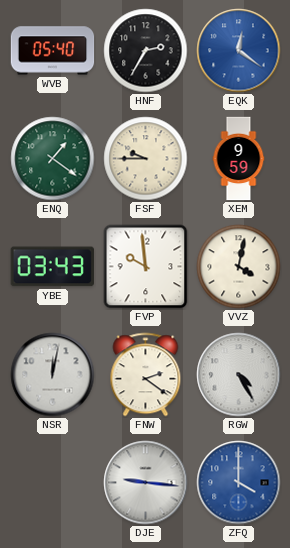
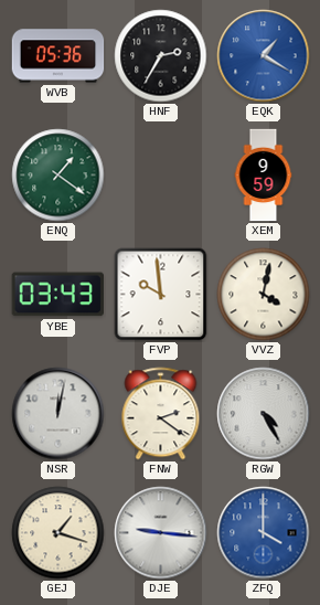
WVB: 05:40 -> 05:36
EQK: 12:21 -> 1:20
FSF: 9:45 -> none
GEJ: none -> 1:18
